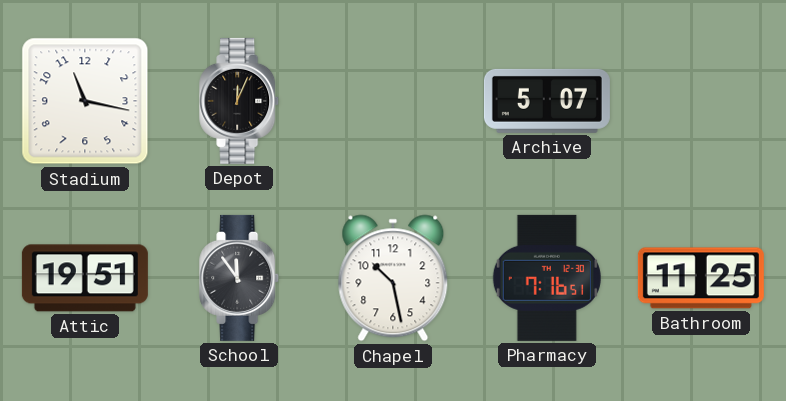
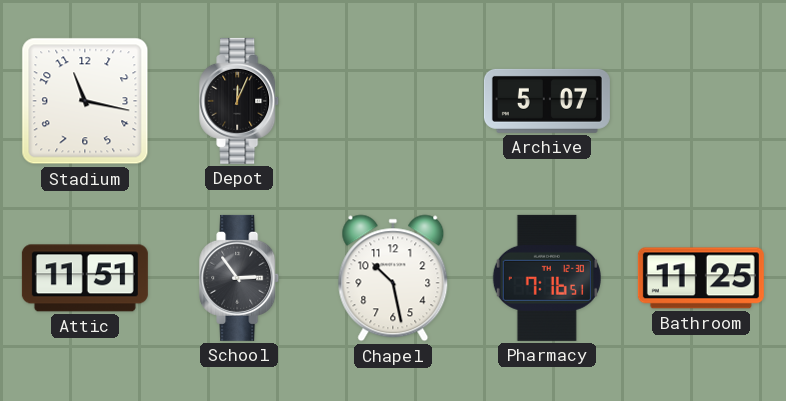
Attic: 19:51 -> 11:51
School: 11:54 -> 2:54
